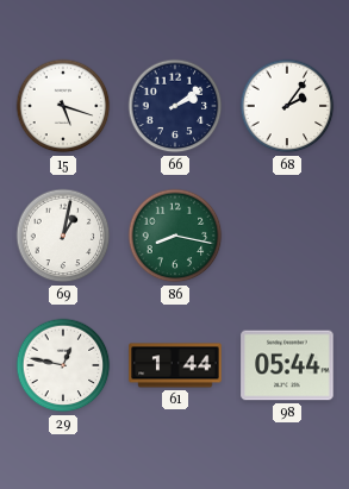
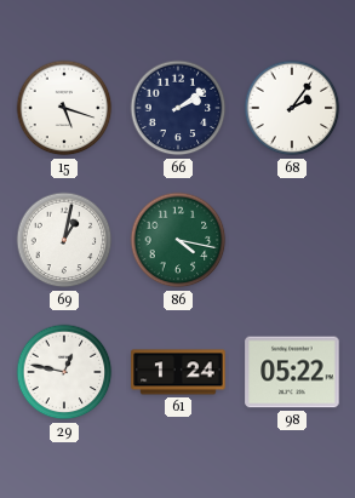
86: 8:17 -> 4:17
61: 1:44 -> 1:24
98: 05:44 -> 05:22
